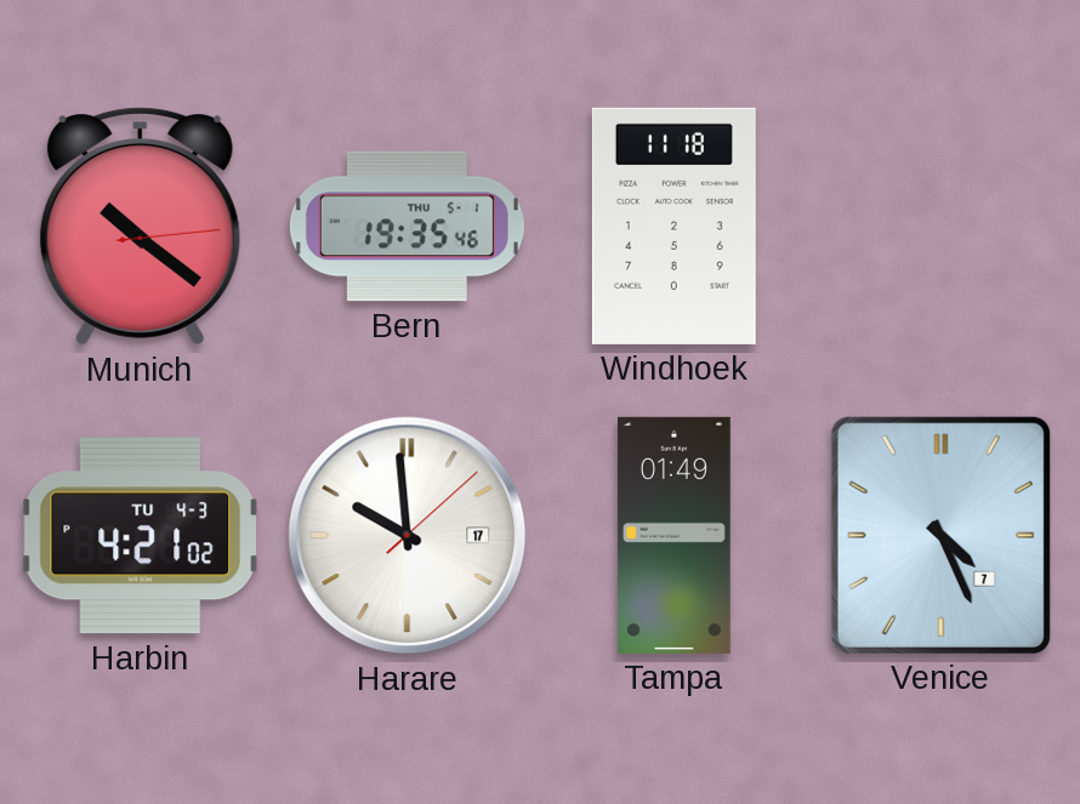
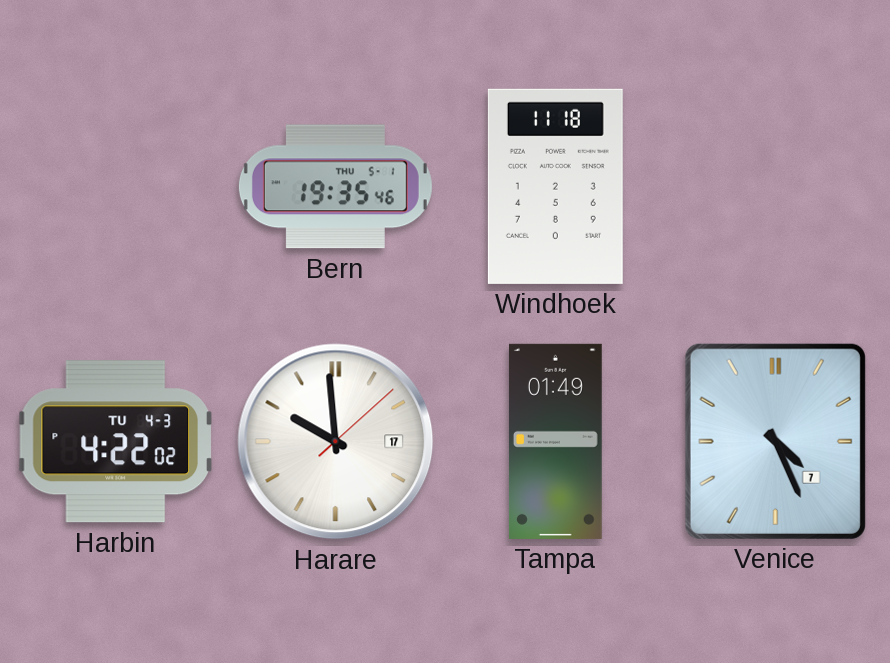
Munich: 10:21 -> none
Harbin: 4:21 -> 4:22
